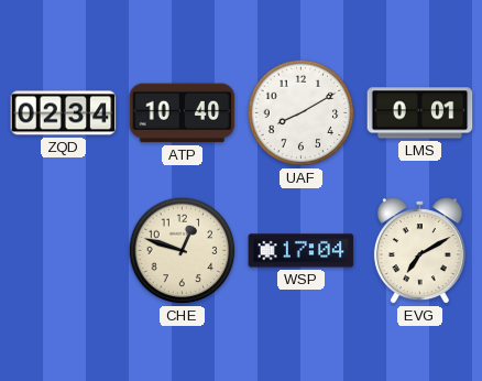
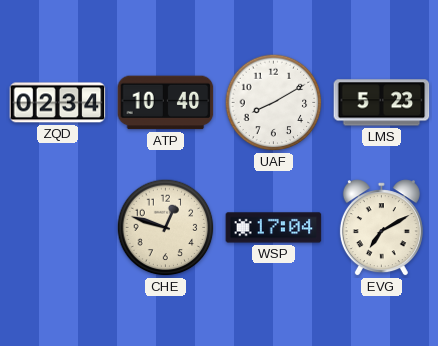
LMS: 0:01 -> 5:23
